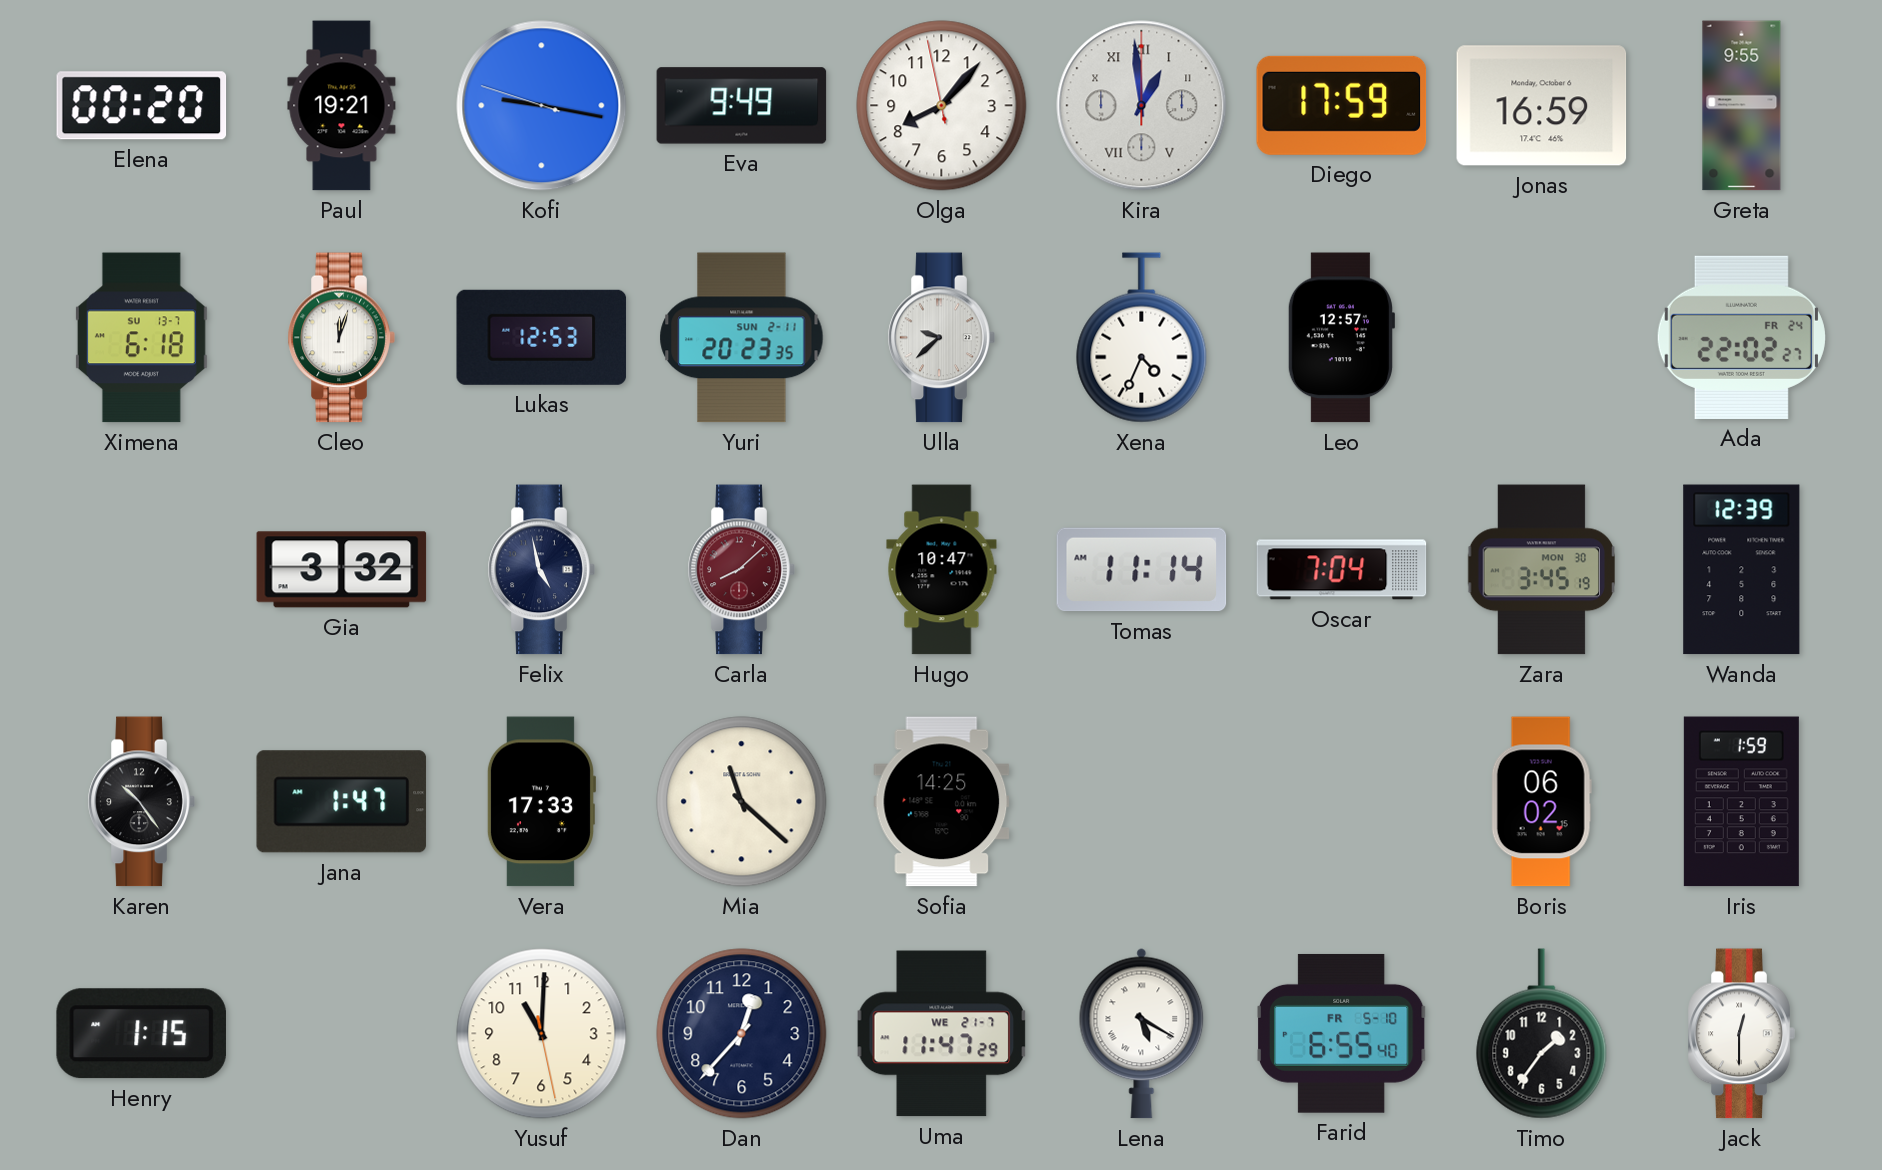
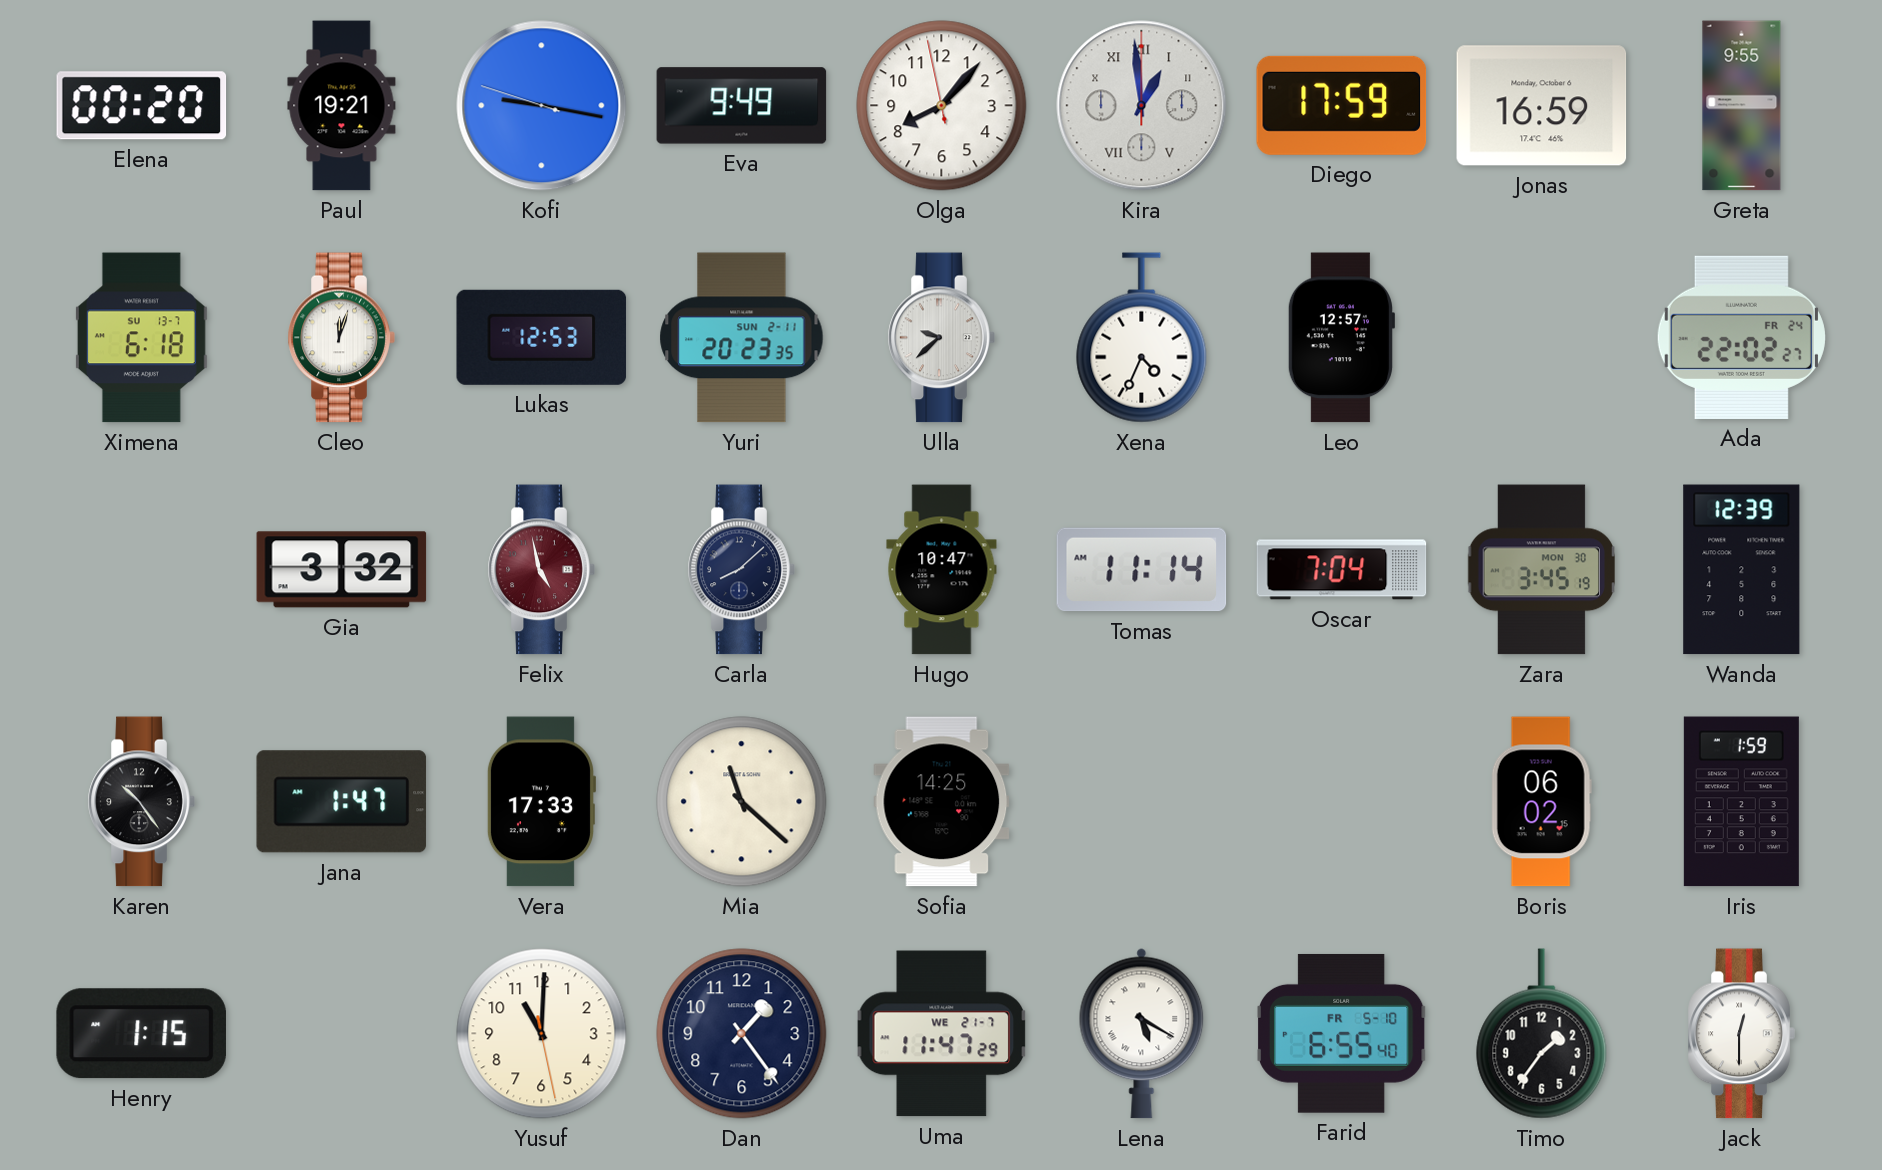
Felix dial: navy -> burgundy
Carla dial: burgundy -> navy
Dan: 12:37 -> 1:24
